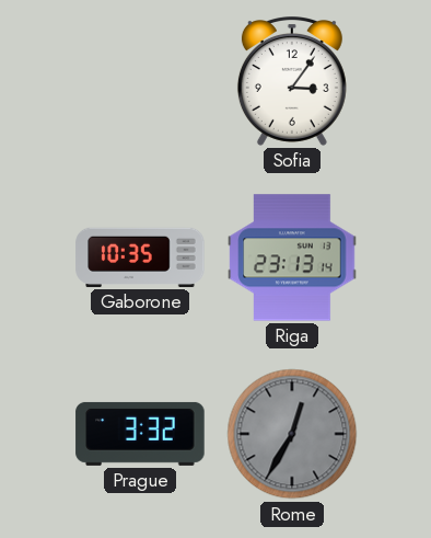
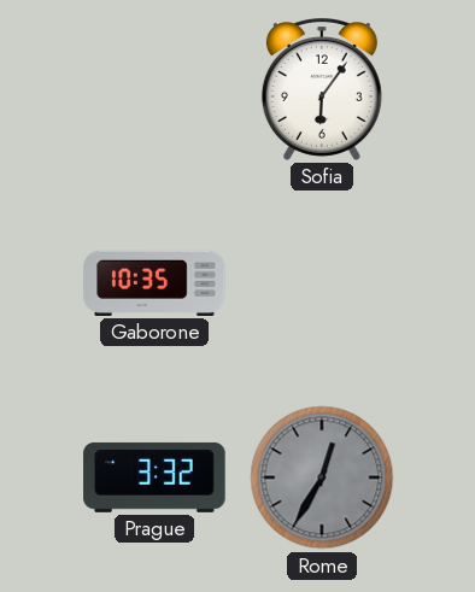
Sofia: 3:06 -> 6:06
Riga: 23:13 -> none
